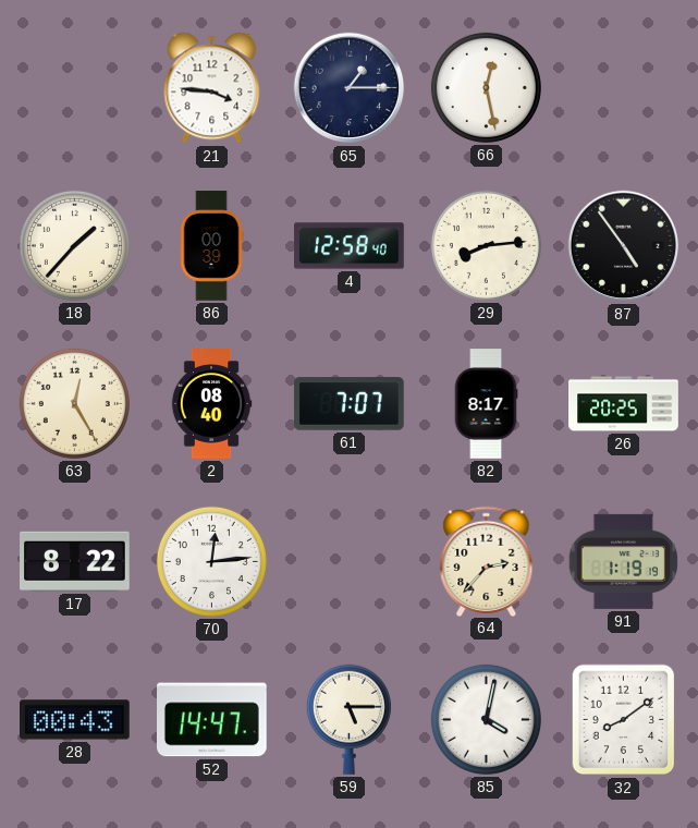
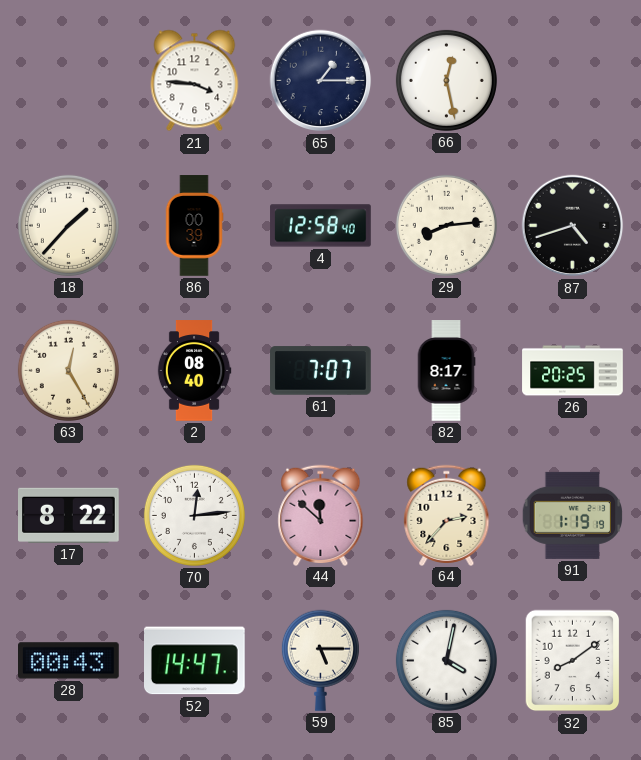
87: 4:54 -> 4:42
44: none -> 11:52
